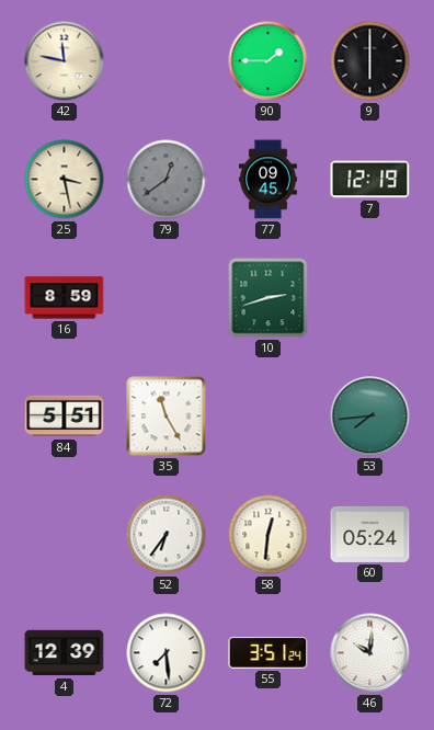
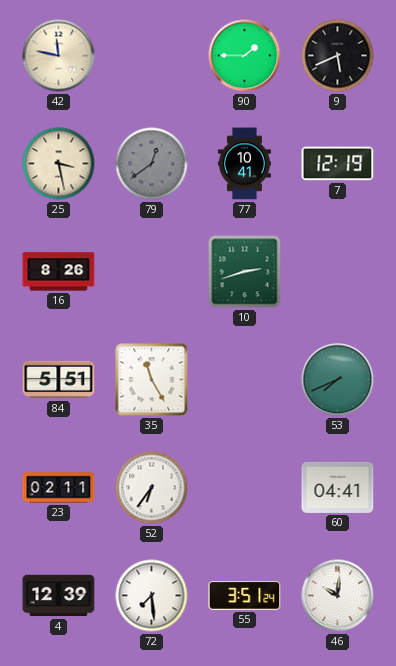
9: 6:00 -> 5:41
77: 09:45 -> 10:41
16: 8:59 -> 8:26
53: 7:44 -> 7:41
23: none -> 02:11
58: 12:31 -> none
60: 05:24 -> 04:41
